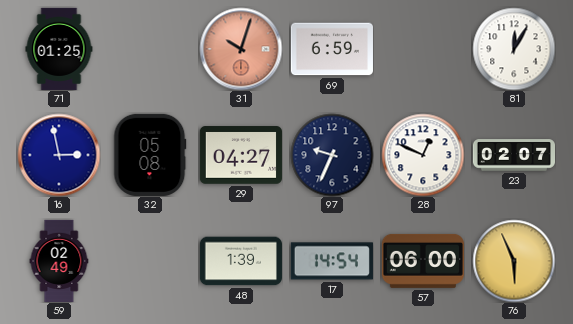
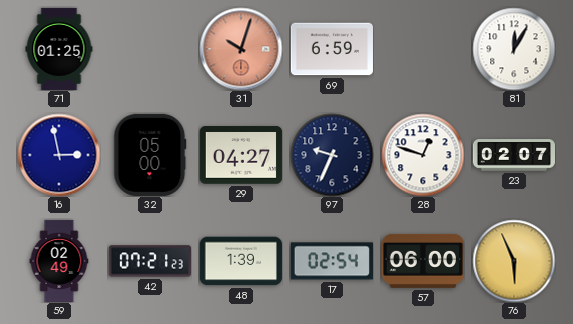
32: 05:08 -> 05:00
28: 12:49 -> 12:48
42: none -> 07:21
17: 14:54 -> 02:54
